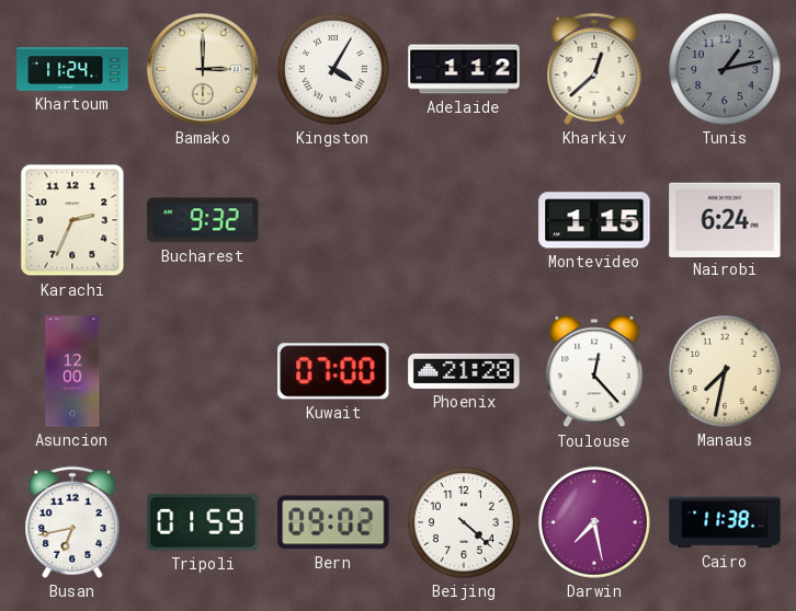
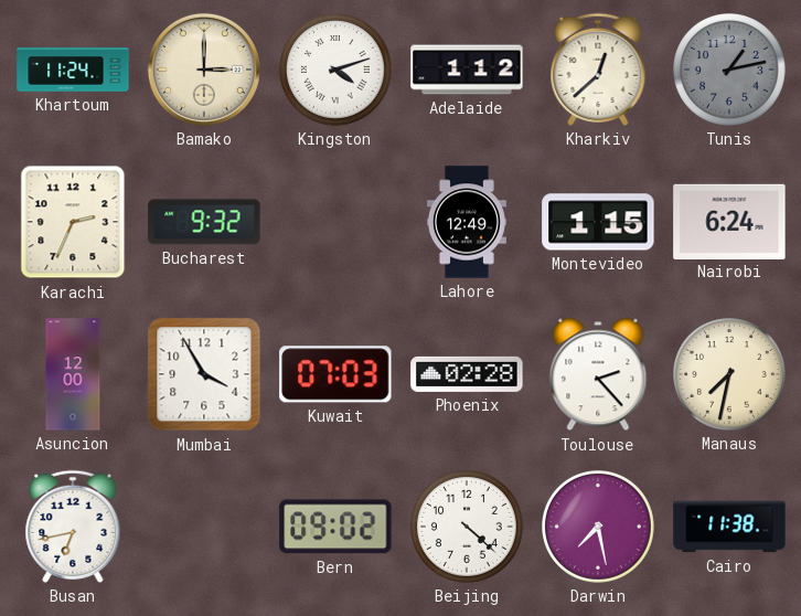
Kingston: 4:05 -> 4:12
Lahore: none -> 12:49
Mumbai: none -> 3:55
Kuwait: 07:00 -> 07:03
Phoenix: 21:28 -> 02:28
Toulouse: 12:23 -> 2:23
Tripoli: 01:59 -> none
